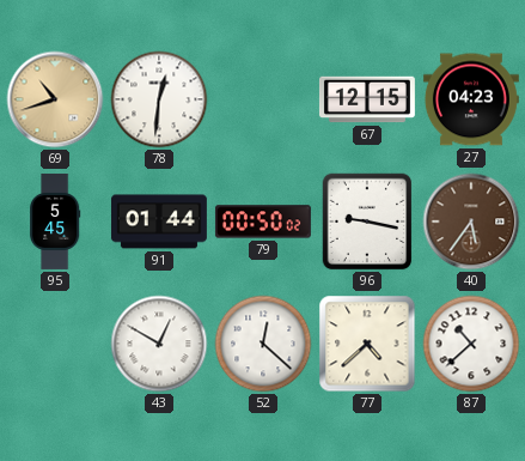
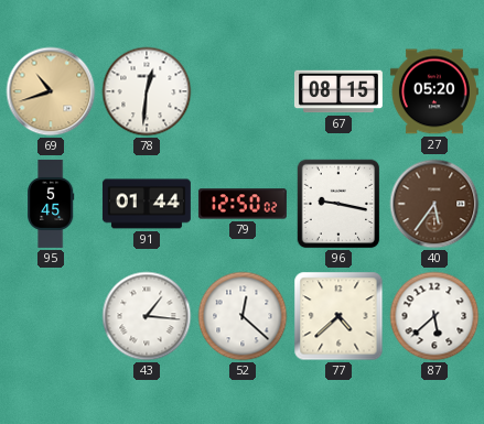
67: 12:15 -> 08:15
27: 04:23 -> 05:20
79: 00:50 -> 12:50
43: 12:50 -> 1:16
87: 10:38 -> 5:38
